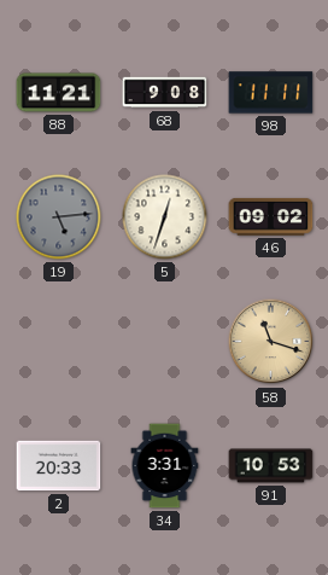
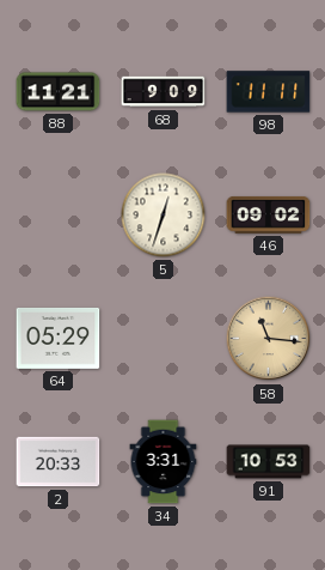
68: 9:08 -> 9:09
19: 5:14 -> none
64: none -> 05:29
58: 11:18 -> 11:16
